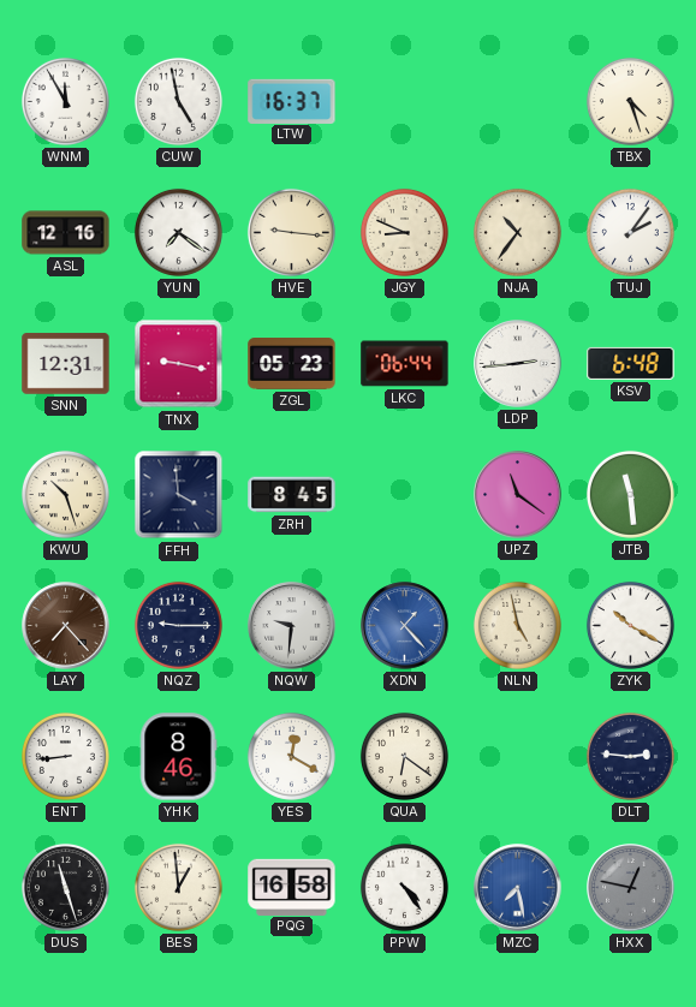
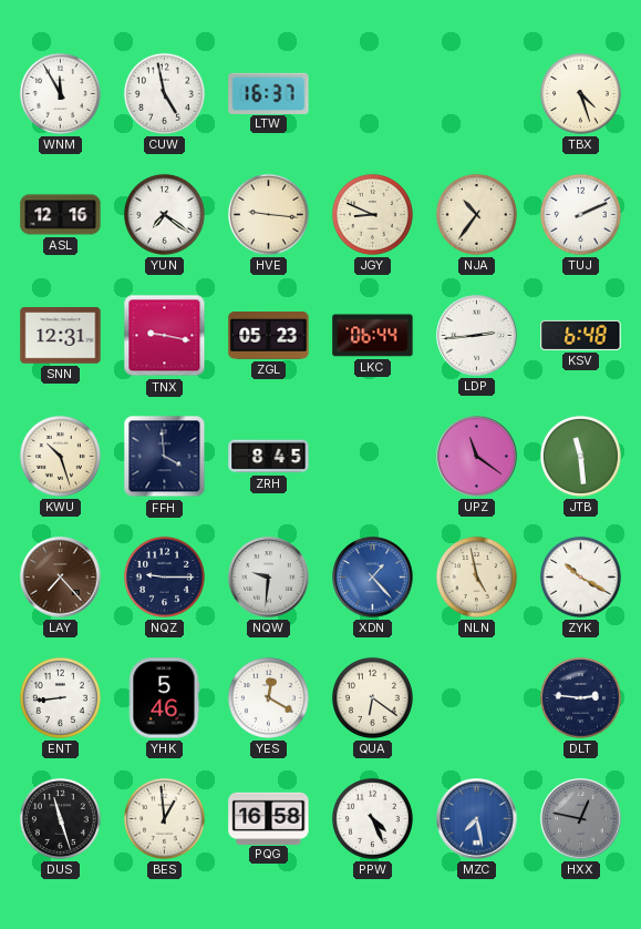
TUJ: 2:06 -> 2:11
YHK: 8:46 -> 5:46
PPW: 4:24 -> 4:26
